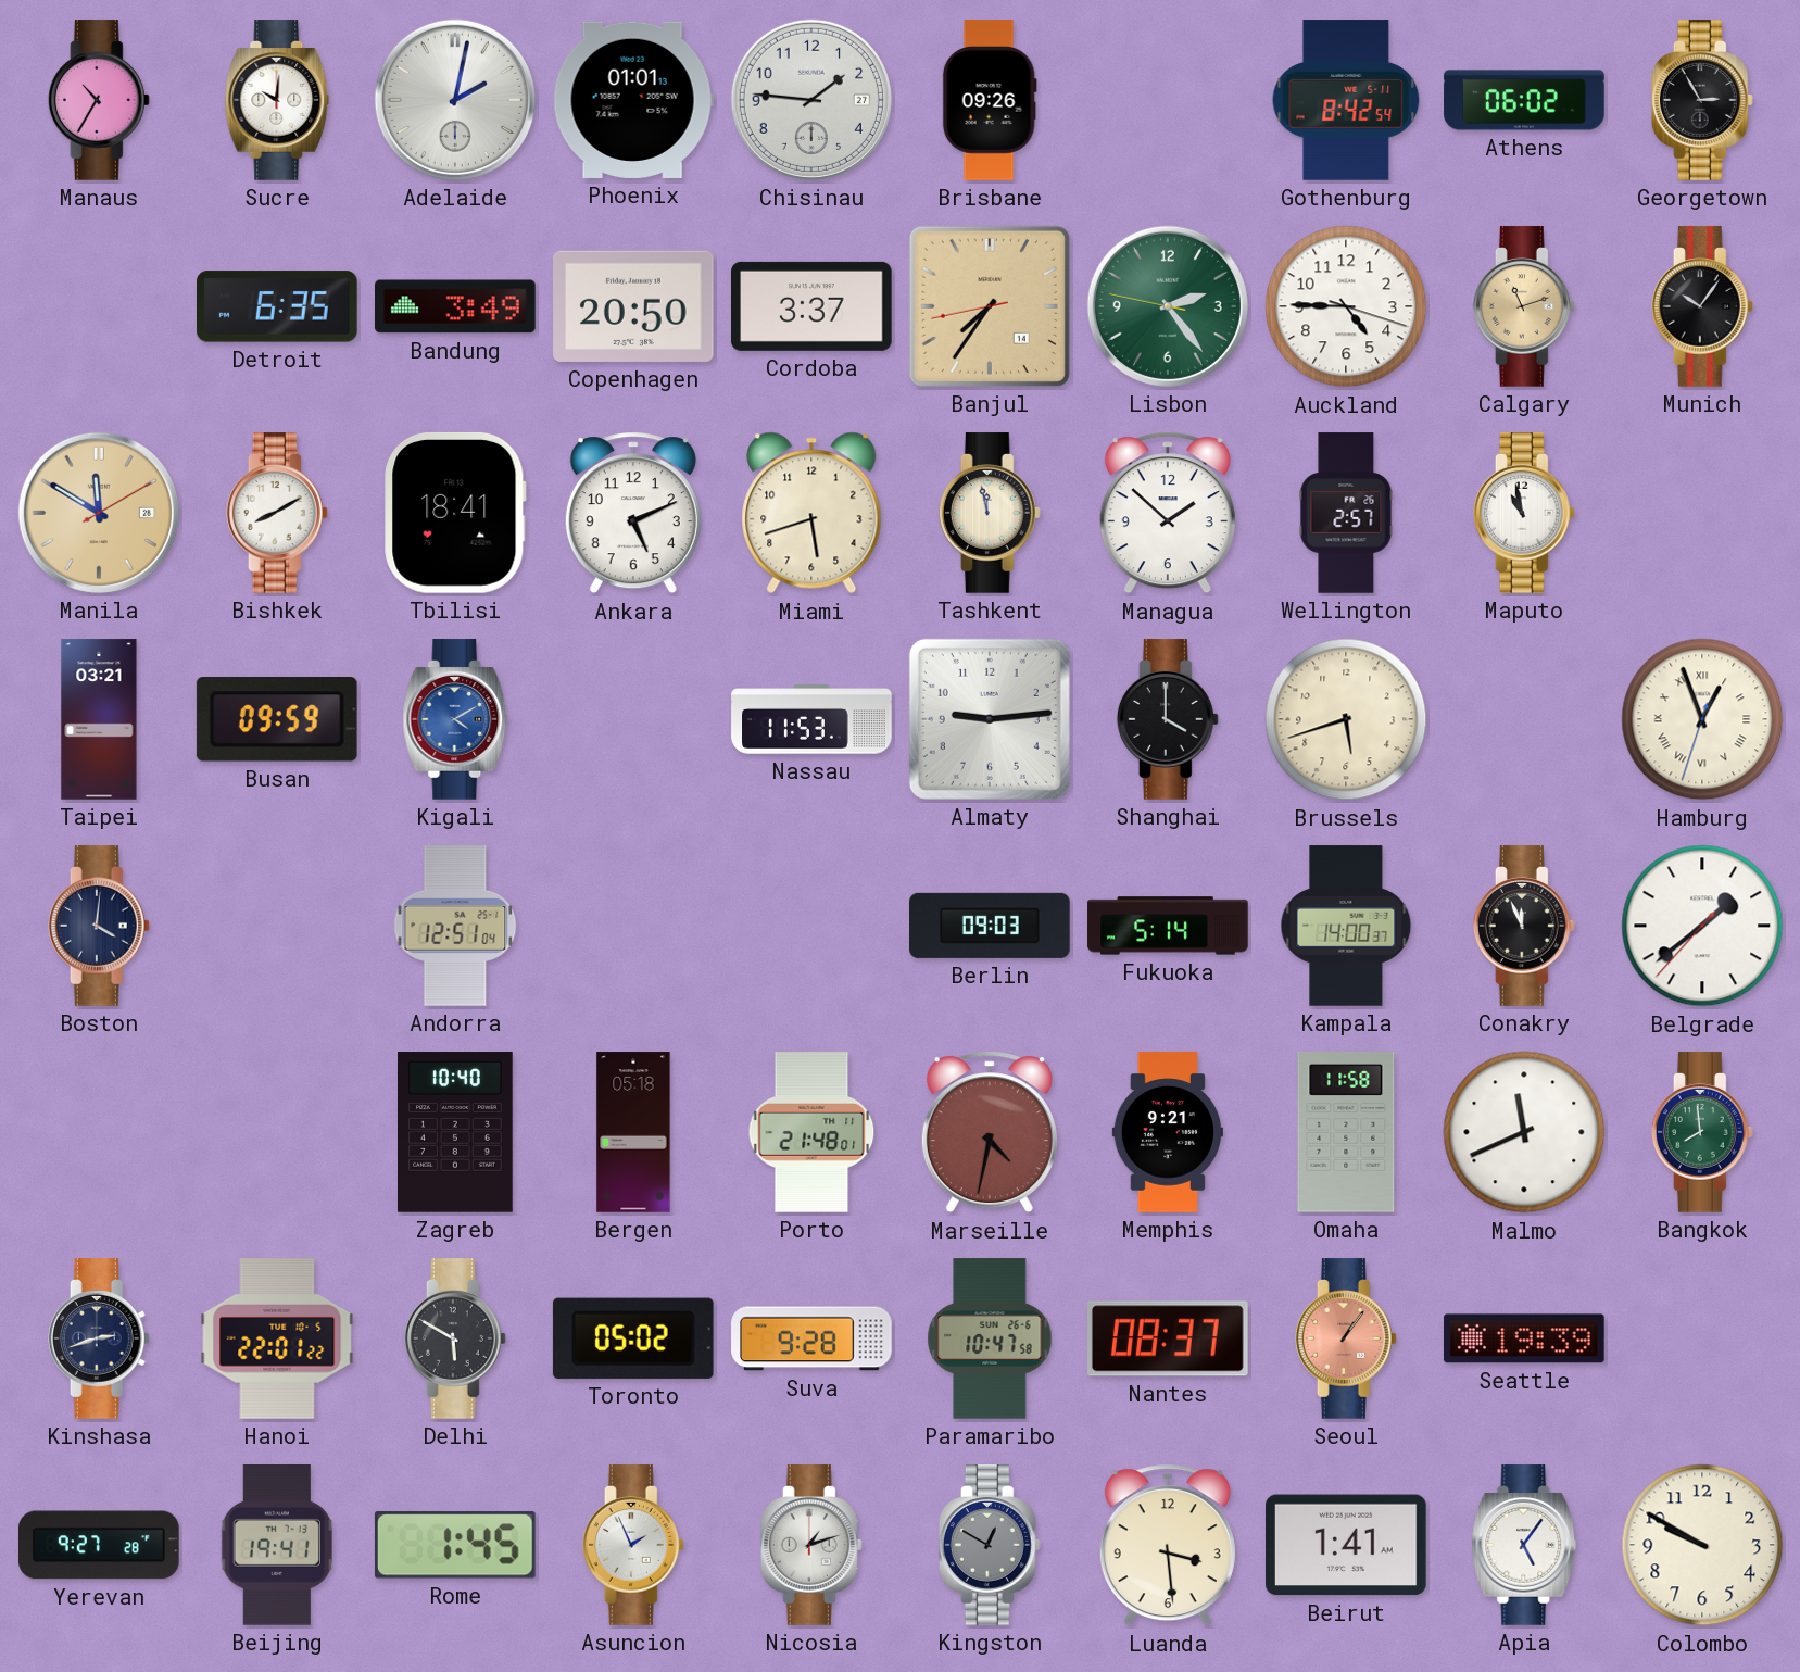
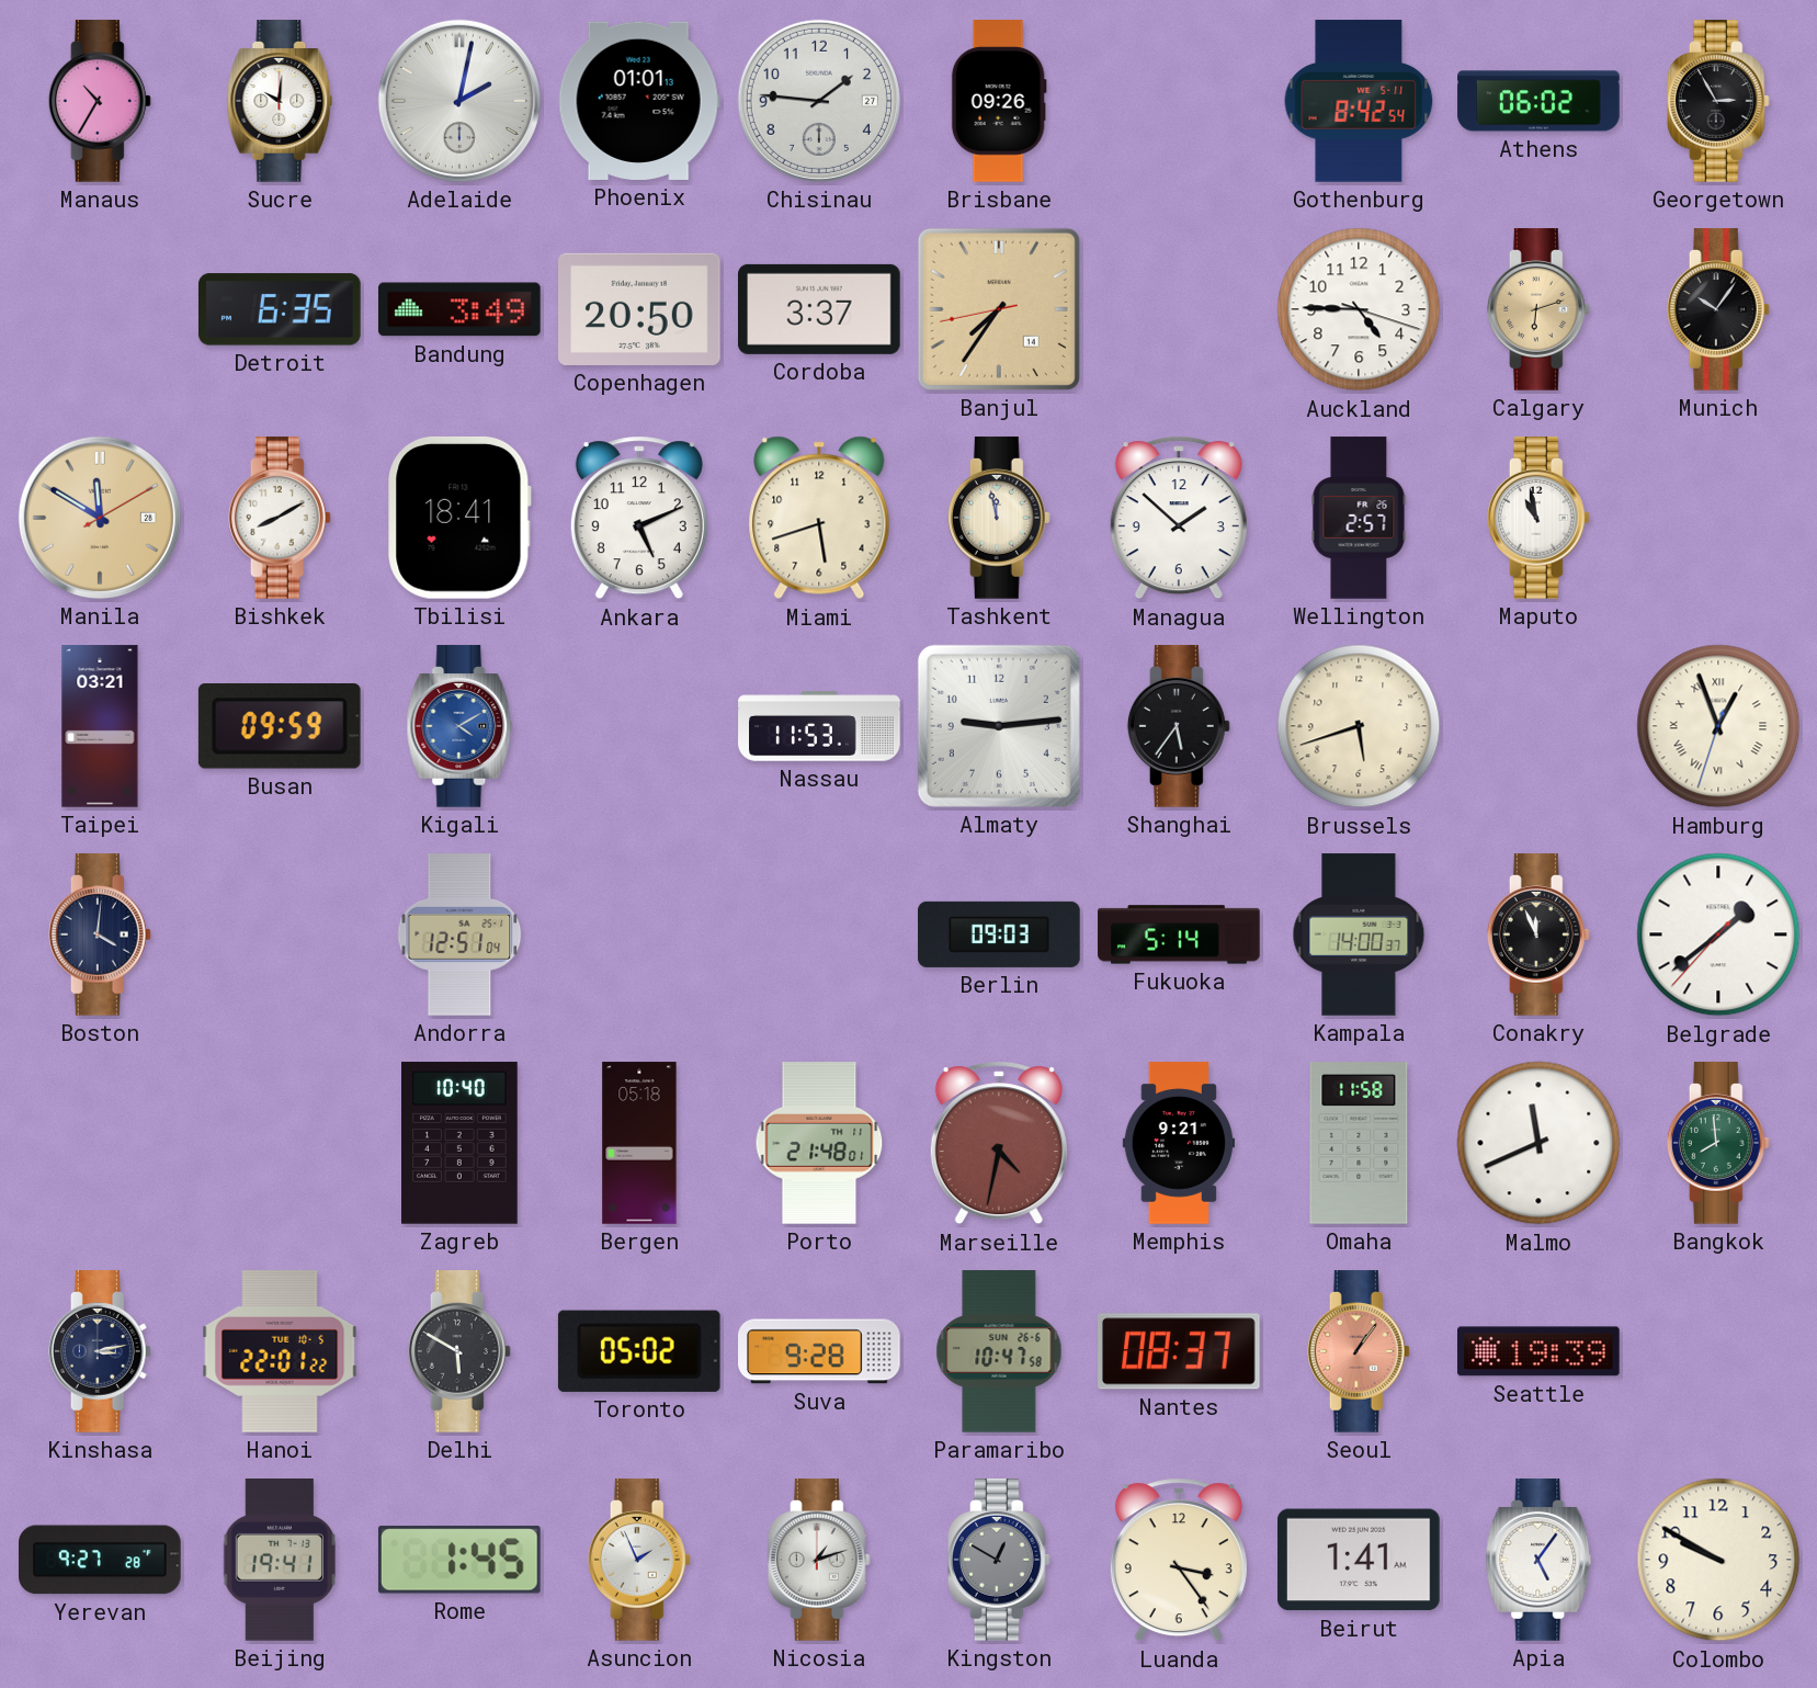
Lisbon: 2:23 -> none
Calgary: 11:12 -> 6:12
Shanghai: 4:00 -> 5:36
Kinshasa: 2:42 -> 3:13
Luanda: 3:29 -> 3:24
